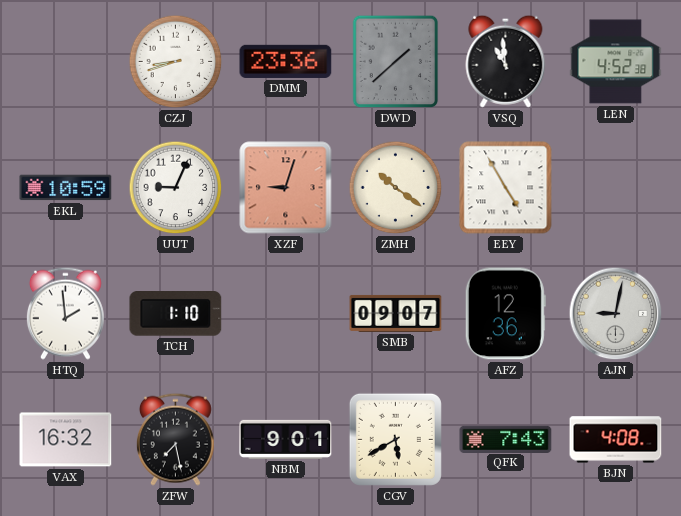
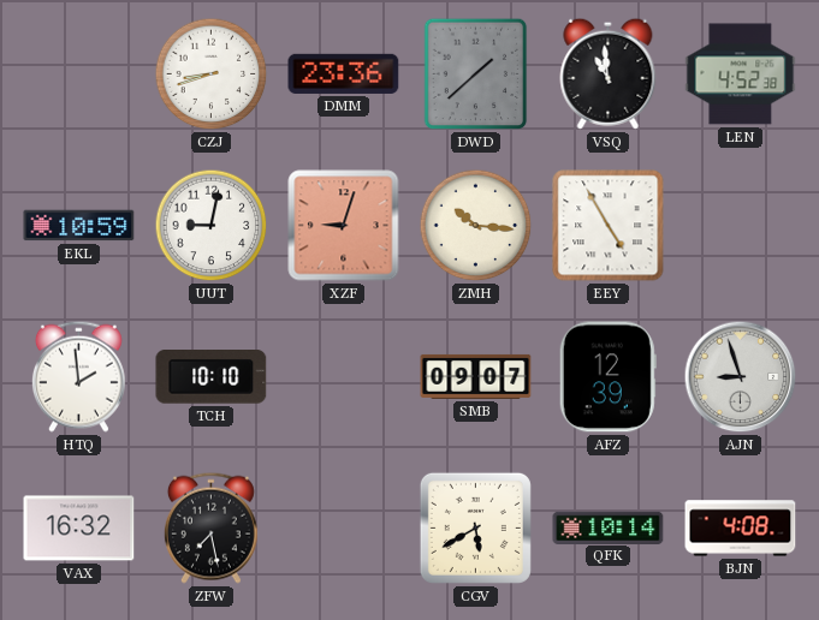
UUT: 9:04 -> 9:02
ZMH: 10:21 -> 10:16
TCH: 1:10 -> 10:10
AFZ: 12:36 -> 12:39
AJN: 9:02 -> 8:57
NBM: 9:01 -> none
QFK: 7:43 -> 10:14
